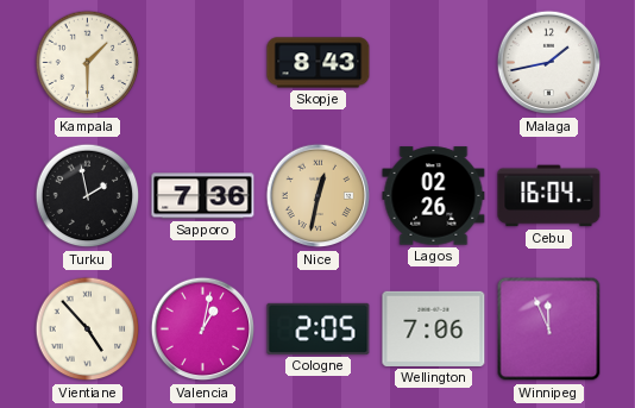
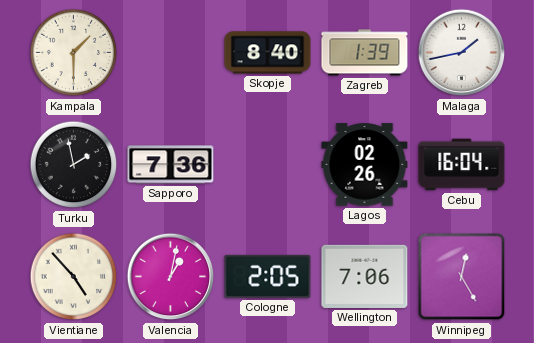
Skopje: 8:43 -> 8:40
Zagreb: none -> 1:39
Nice: 12:32 -> none
Winnipeg: 11:56 -> 12:25
